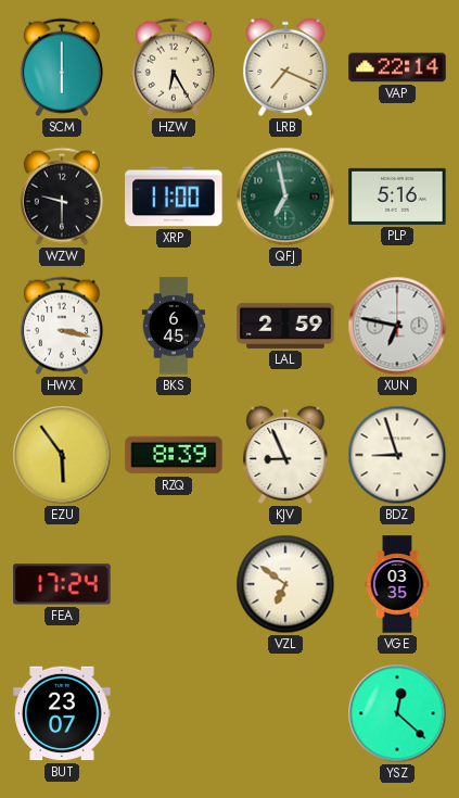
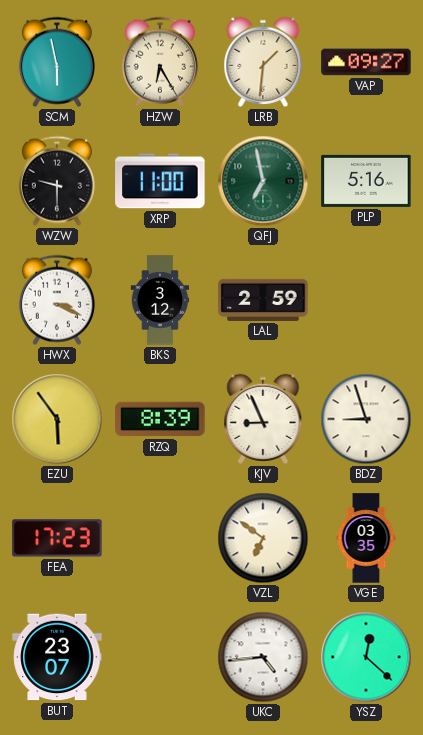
SCM: 6:00 -> 5:58
LRB: 7:19 -> 1:31
VAP: 22:14 -> 09:27
HWX: 3:17 -> 3:19
BKS: 6:45 -> 3:12
XUN: 6:47 -> none
FEA: 17:24 -> 17:23
UKC: none -> 4:44
